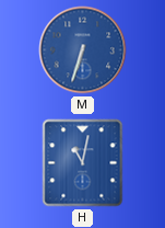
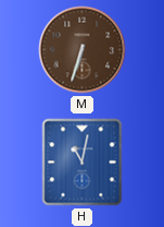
M dial: blue -> brown
